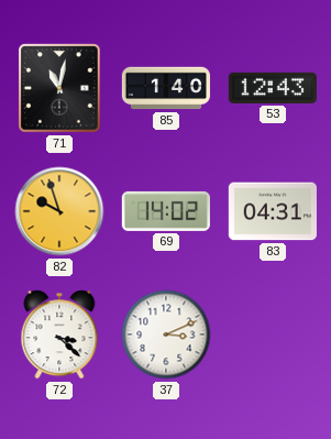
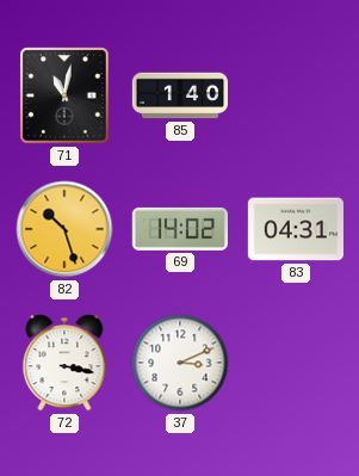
53: 12:43 -> none
82: 9:57 -> 10:27
72: 3:22 -> 3:17
